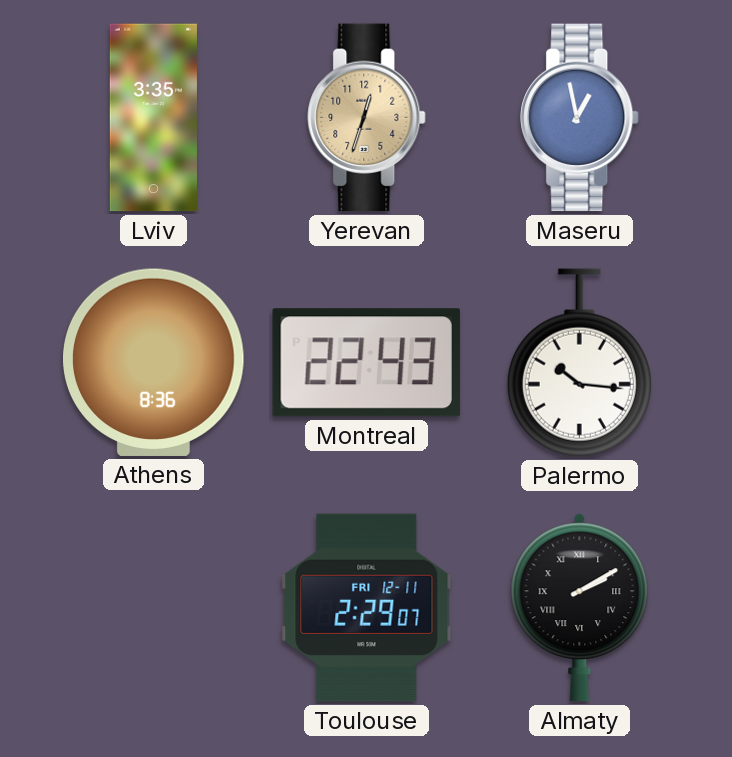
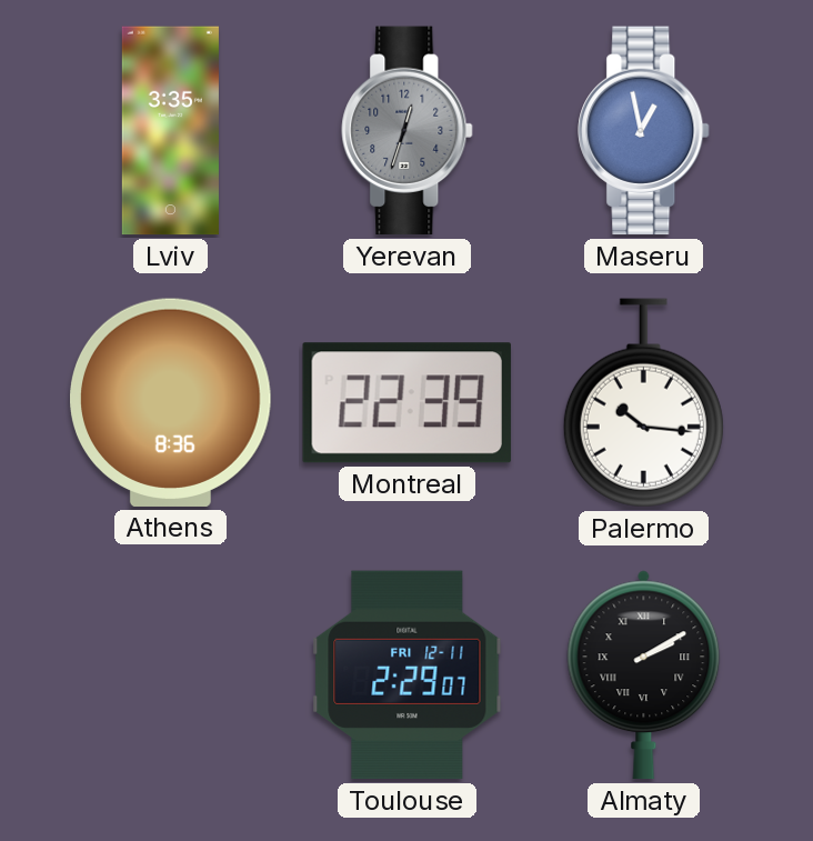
Yerevan dial: champagne -> grey
Montreal: 22:43 -> 22:39
